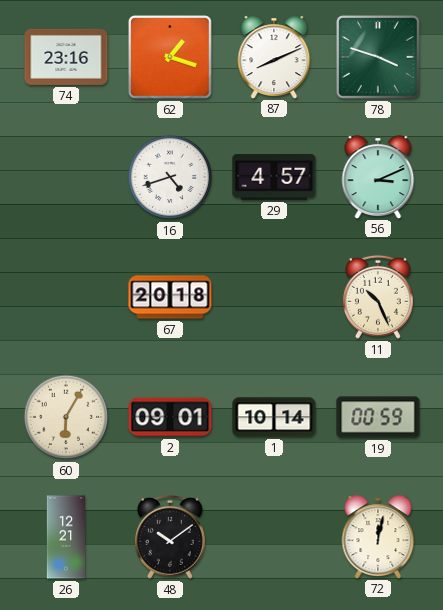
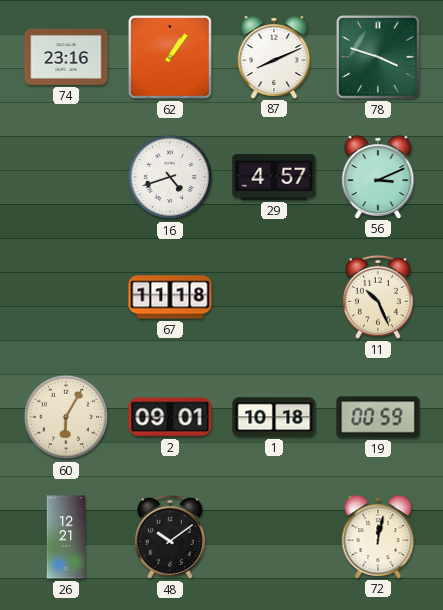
62: 1:18 -> 1:06
67: 20:18 -> 11:18
1: 10:14 -> 10:18
